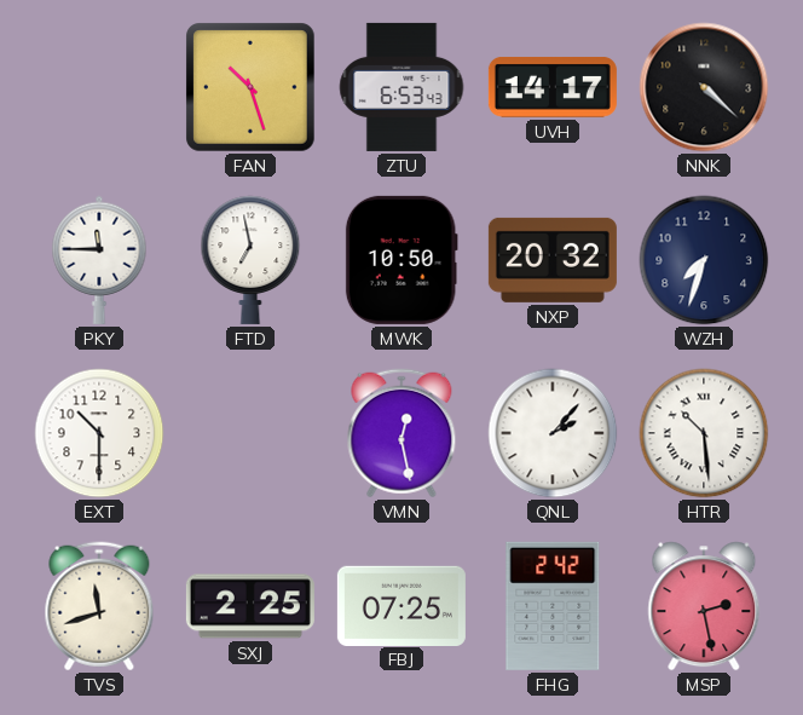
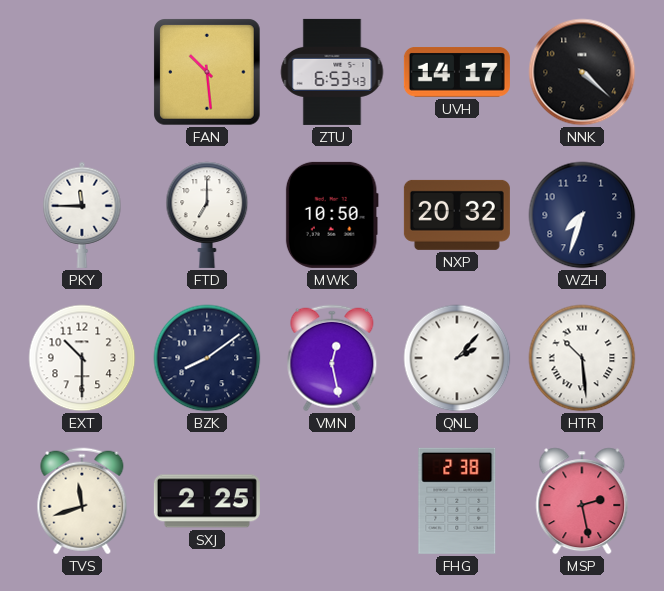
FAN: 10:27 -> 10:29
FTD: 6:58 -> 7:00
BZK: none -> 8:09
FBJ: 07:25 -> none
FHG: 2:42 -> 2:38
